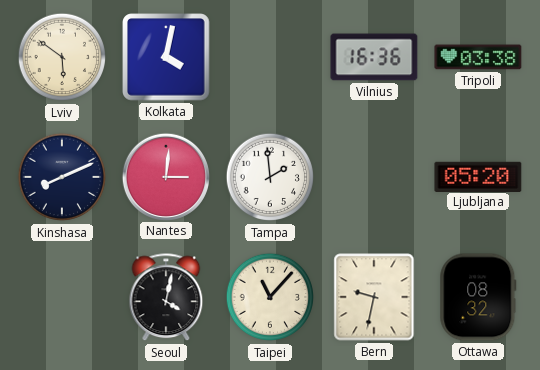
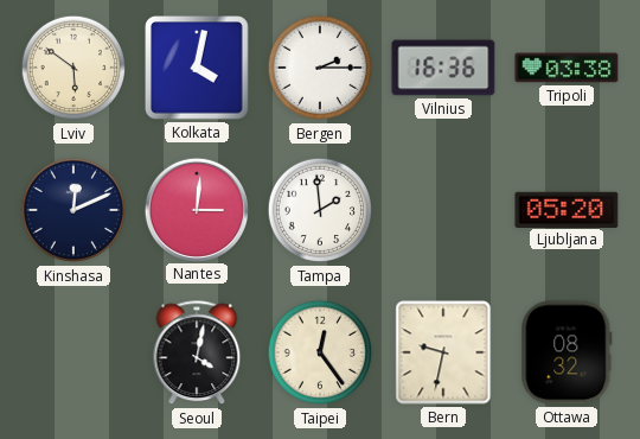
Bergen: none -> 2:15
Kinshasa: 8:11 -> 12:11
Taipei: 11:07 -> 12:24
